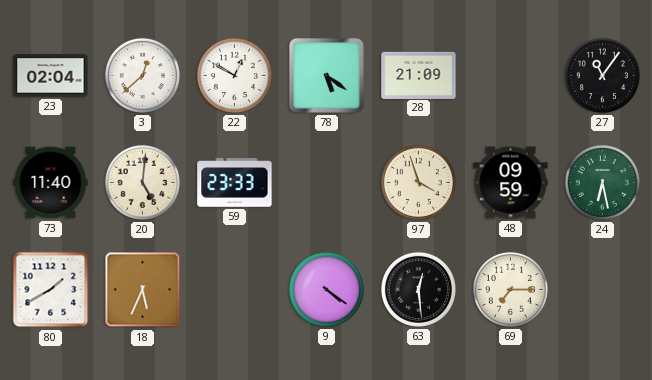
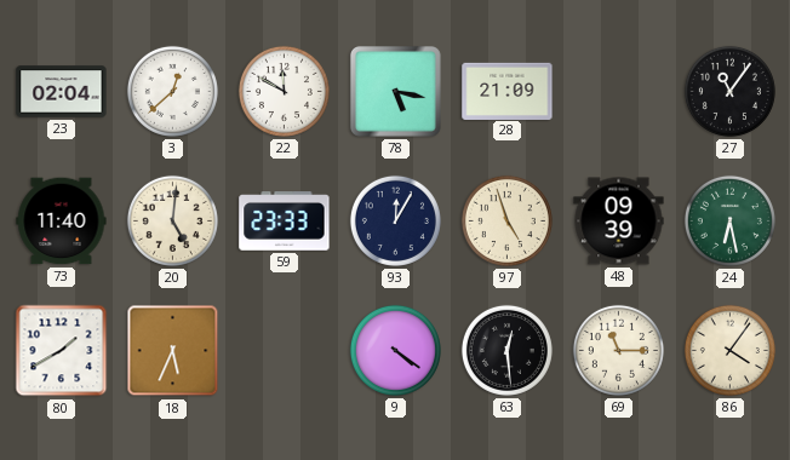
22: 12:50 -> 11:50
78: 5:21 -> 5:17
93: none -> 12:05
97: 3:57 -> 4:57
48: 09:59 -> 09:39
69: 7:15 -> 11:15
86: none -> 4:06
